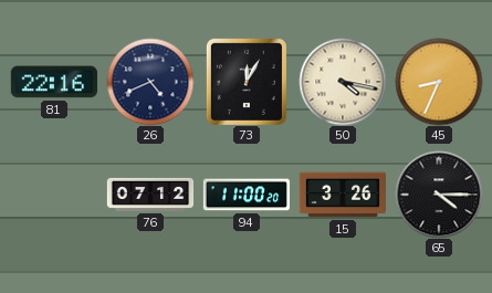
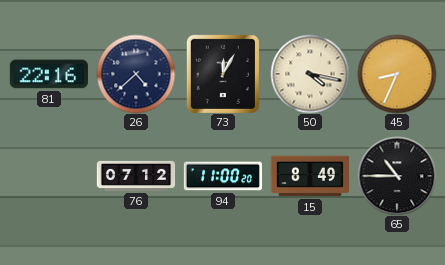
26: 4:41 -> 4:38
15: 3:26 -> 8:49
65: 4:15 -> 10:45
